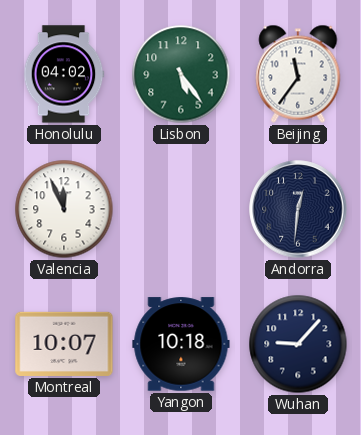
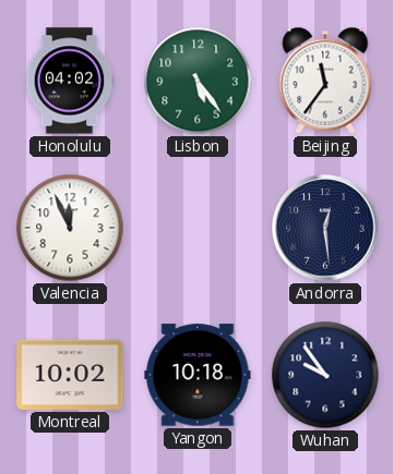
Andorra: 12:31 -> 12:29
Montreal: 10:07 -> 10:02
Wuhan: 9:07 -> 9:54
